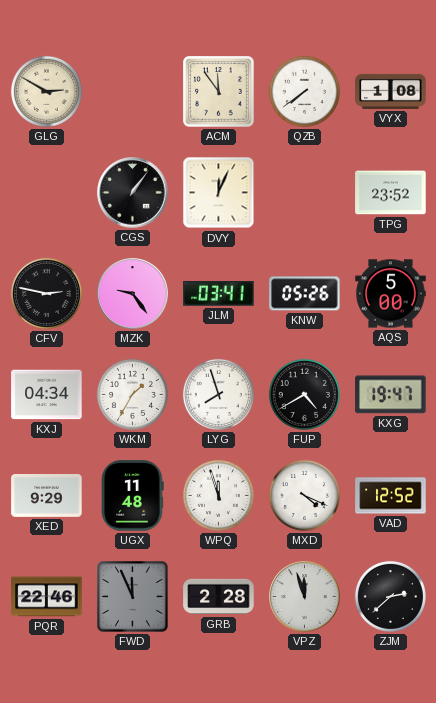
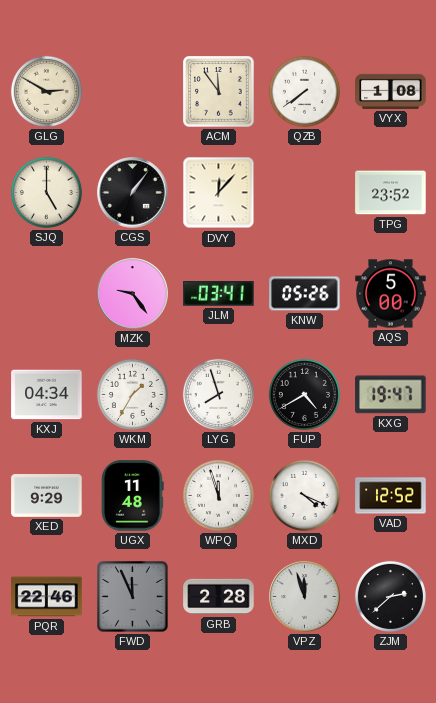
SJQ: none -> 5:00
DVY: 12:04 -> 12:07
CFV: 2:47 -> none
